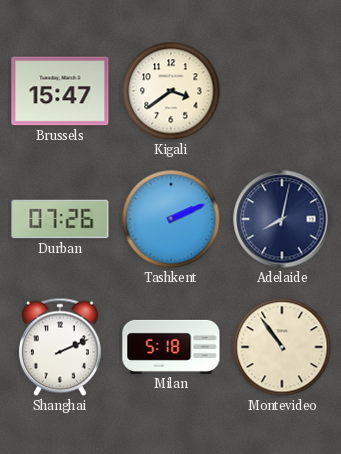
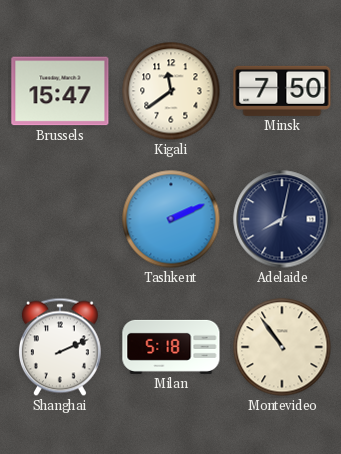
Kigali: 3:39 -> 11:39
Minsk: none -> 7:50
Durban: 07:26 -> none
